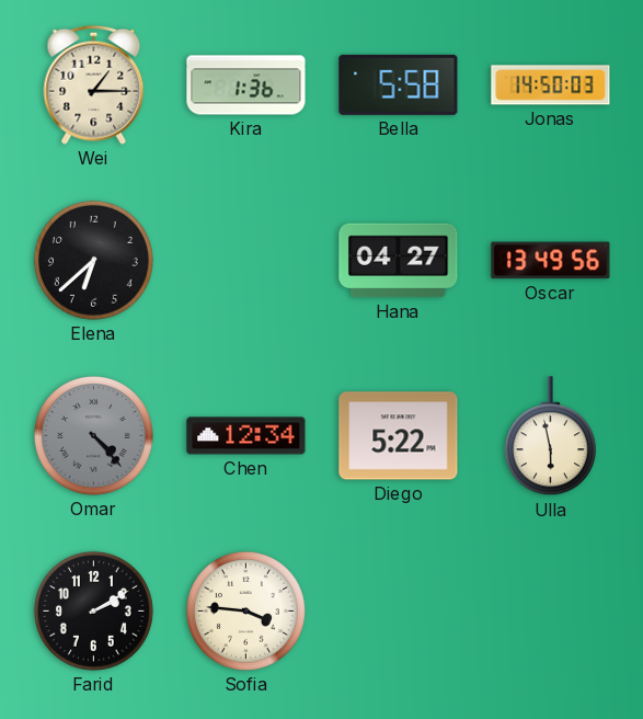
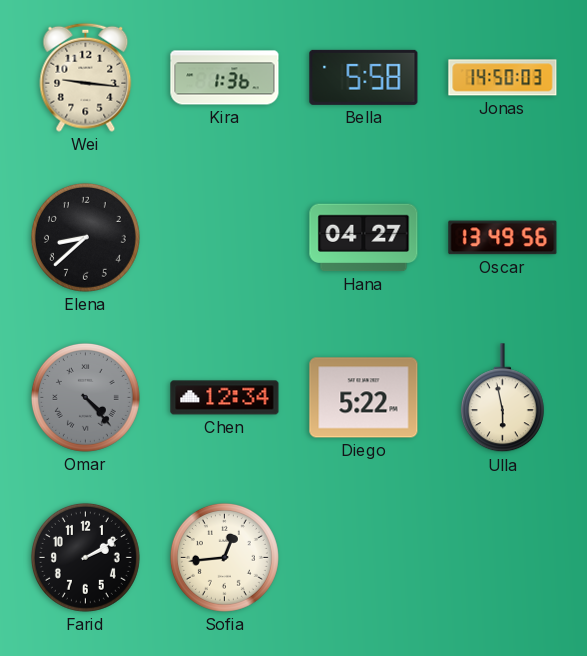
Wei: 1:15 -> 9:16
Elena: 6:38 -> 8:38
Sofia: 3:46 -> 12:44
